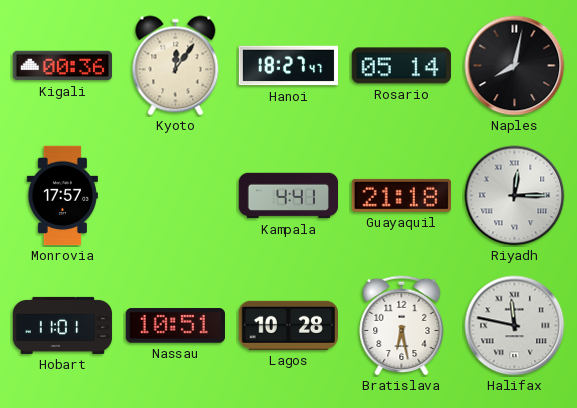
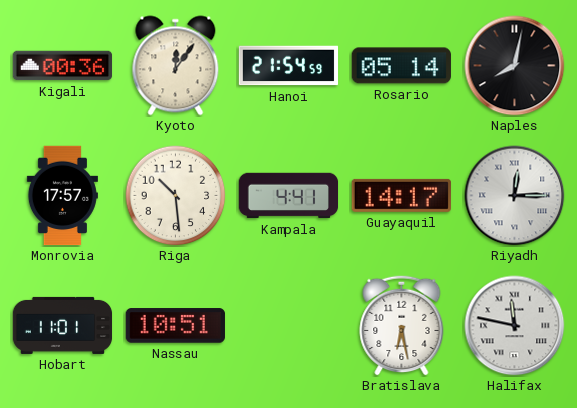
Hanoi: 18:27 -> 21:54
Riga: none -> 10:29
Guayaquil: 21:18 -> 14:17
Lagos: 10:28 -> none
